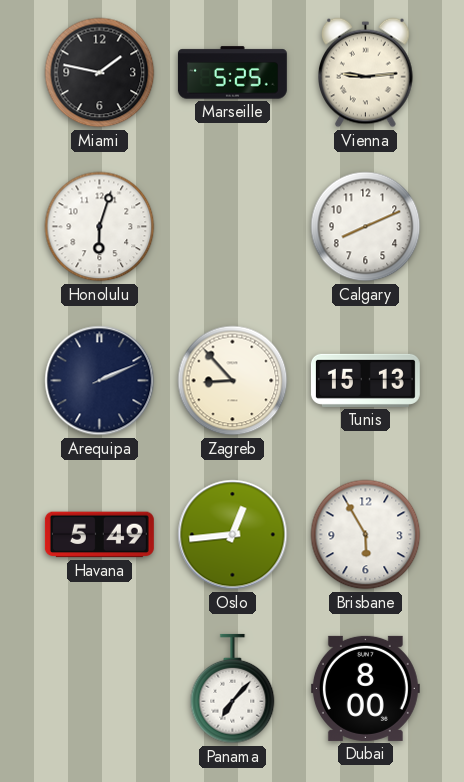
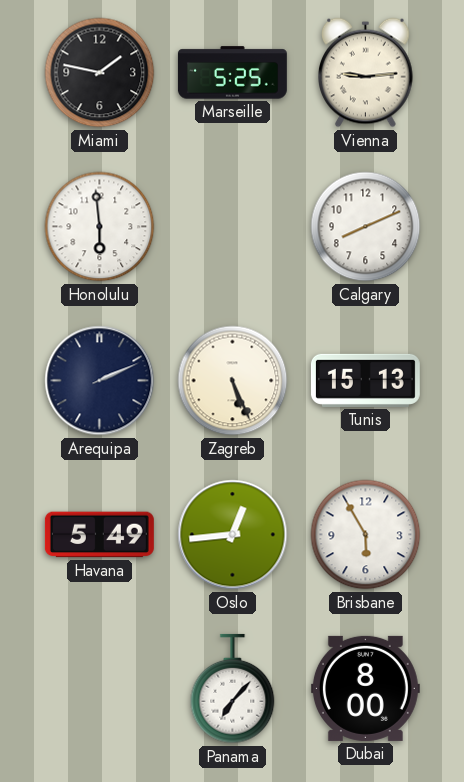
Honolulu: 6:03 -> 5:59
Zagreb: 8:53 -> 5:26
